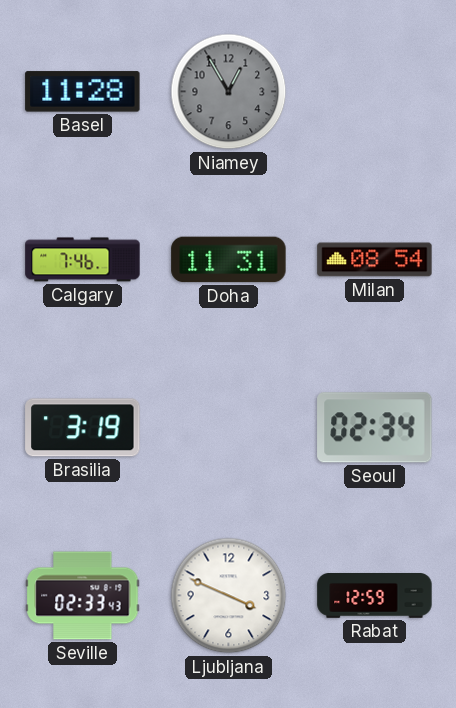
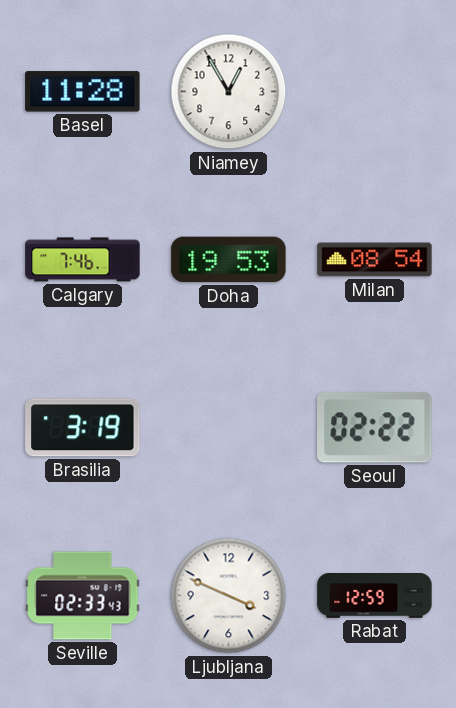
Niamey dial: grey -> white
Doha: 11:31 -> 19:53
Seoul: 02:34 -> 02:22
